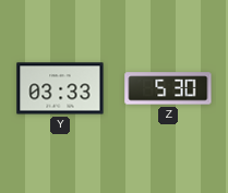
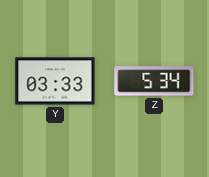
Z: 5:30 -> 5:34
